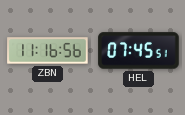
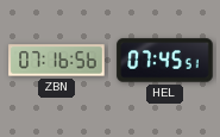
ZBN: 11:16 -> 07:16
